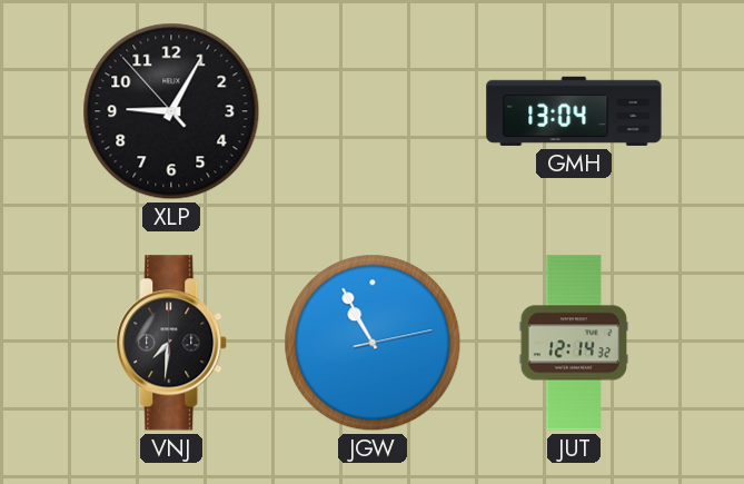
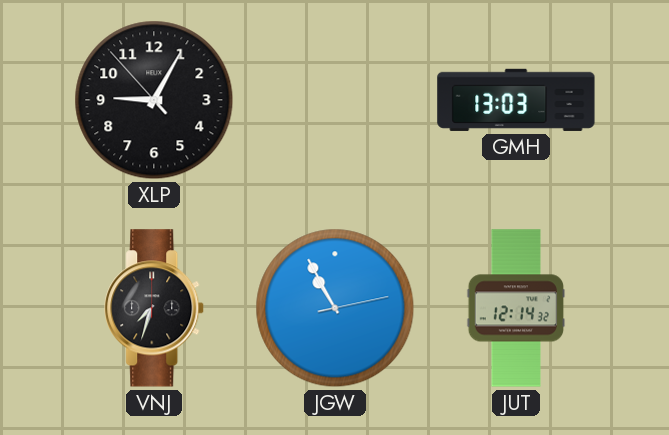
GMH: 13:04 -> 13:03
VNJ: 7:31 -> 7:33
